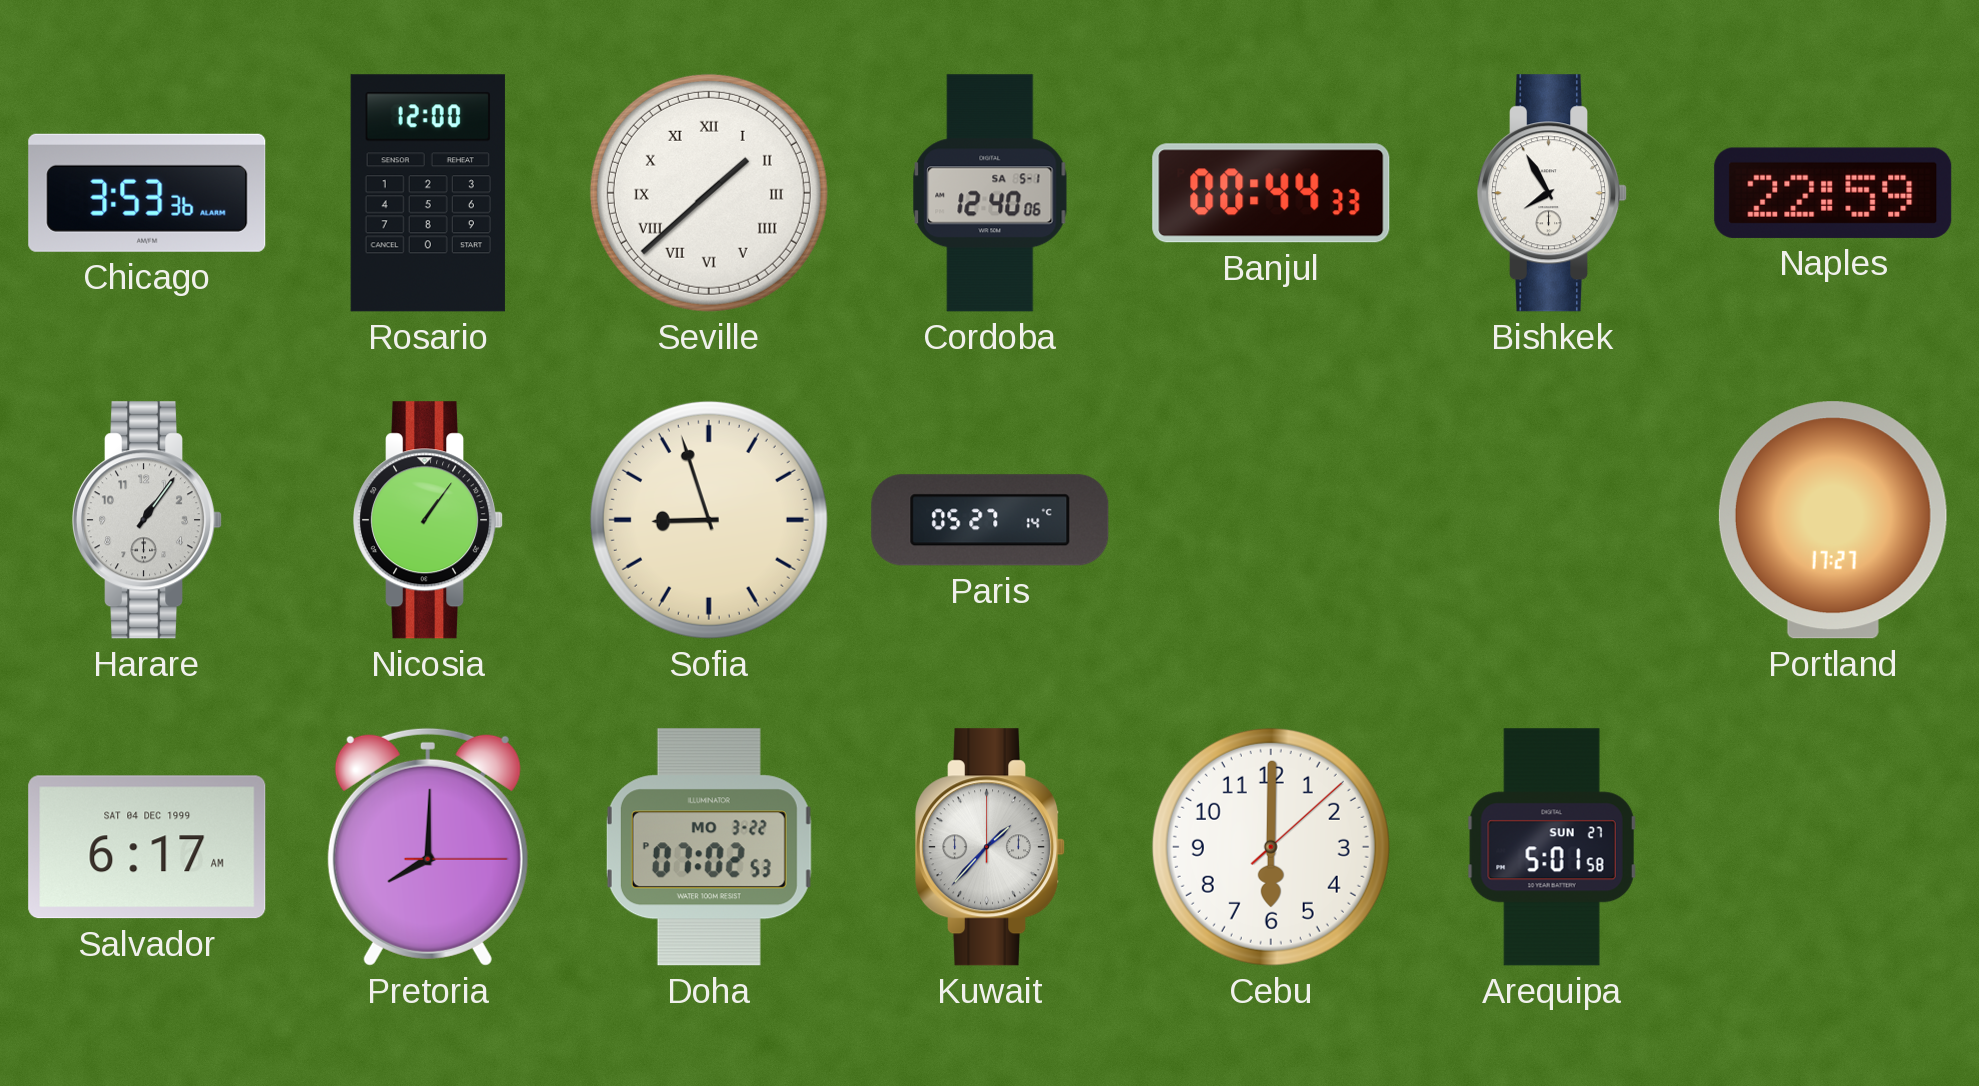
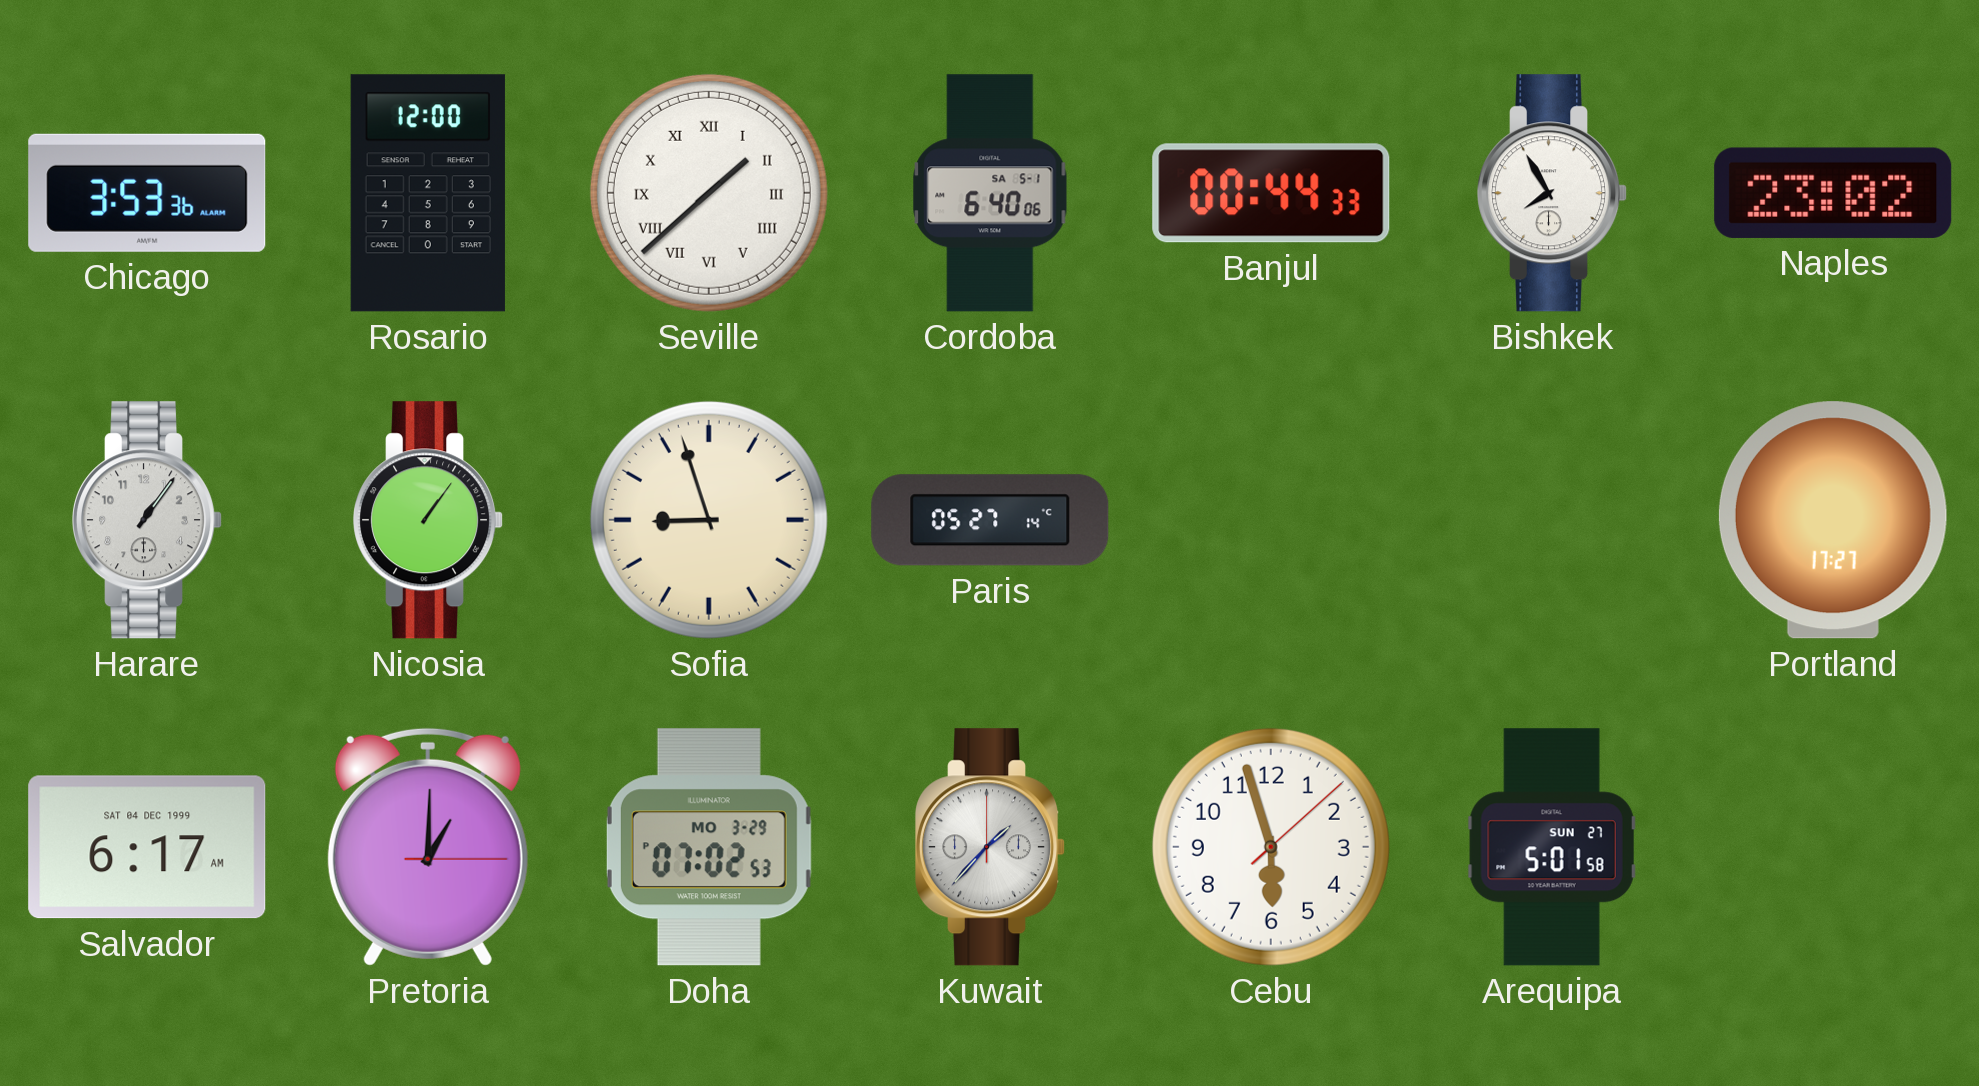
Cordoba: 12:40 -> 6:40
Naples: 22:59 -> 23:02
Pretoria: 8:00 -> 1:00
Doha date: MO 3-22 -> MO 3-29
Cebu: 6:00 -> 5:57
